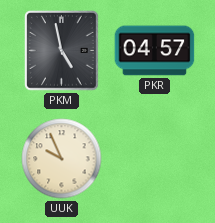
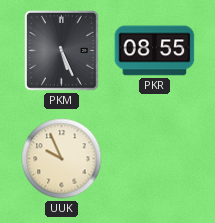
PKM: 4:58 -> 5:26
PKR: 04:57 -> 08:55
